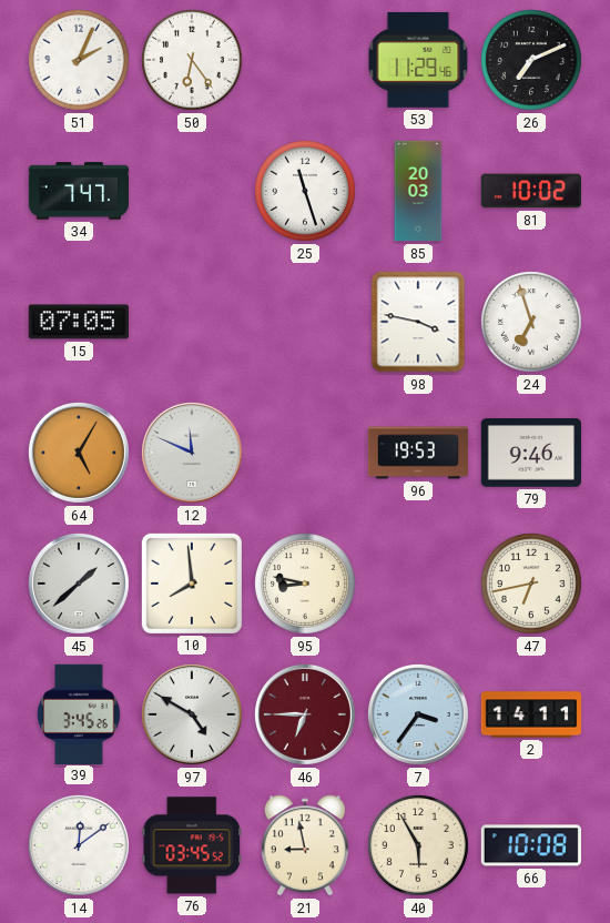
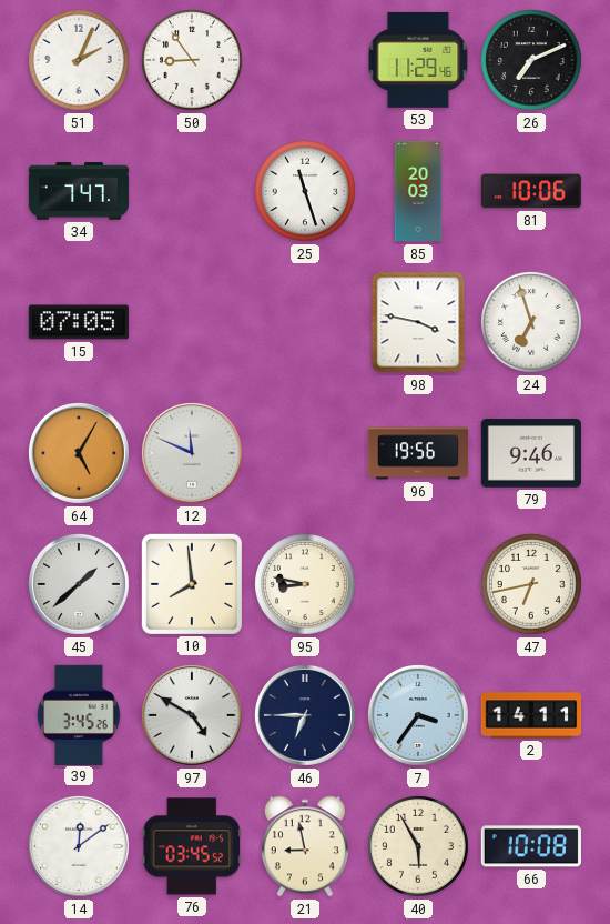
50: 6:24 -> 8:54
81: 10:02 -> 10:06
96: 19:53 -> 19:56
46 dial: burgundy -> navy
